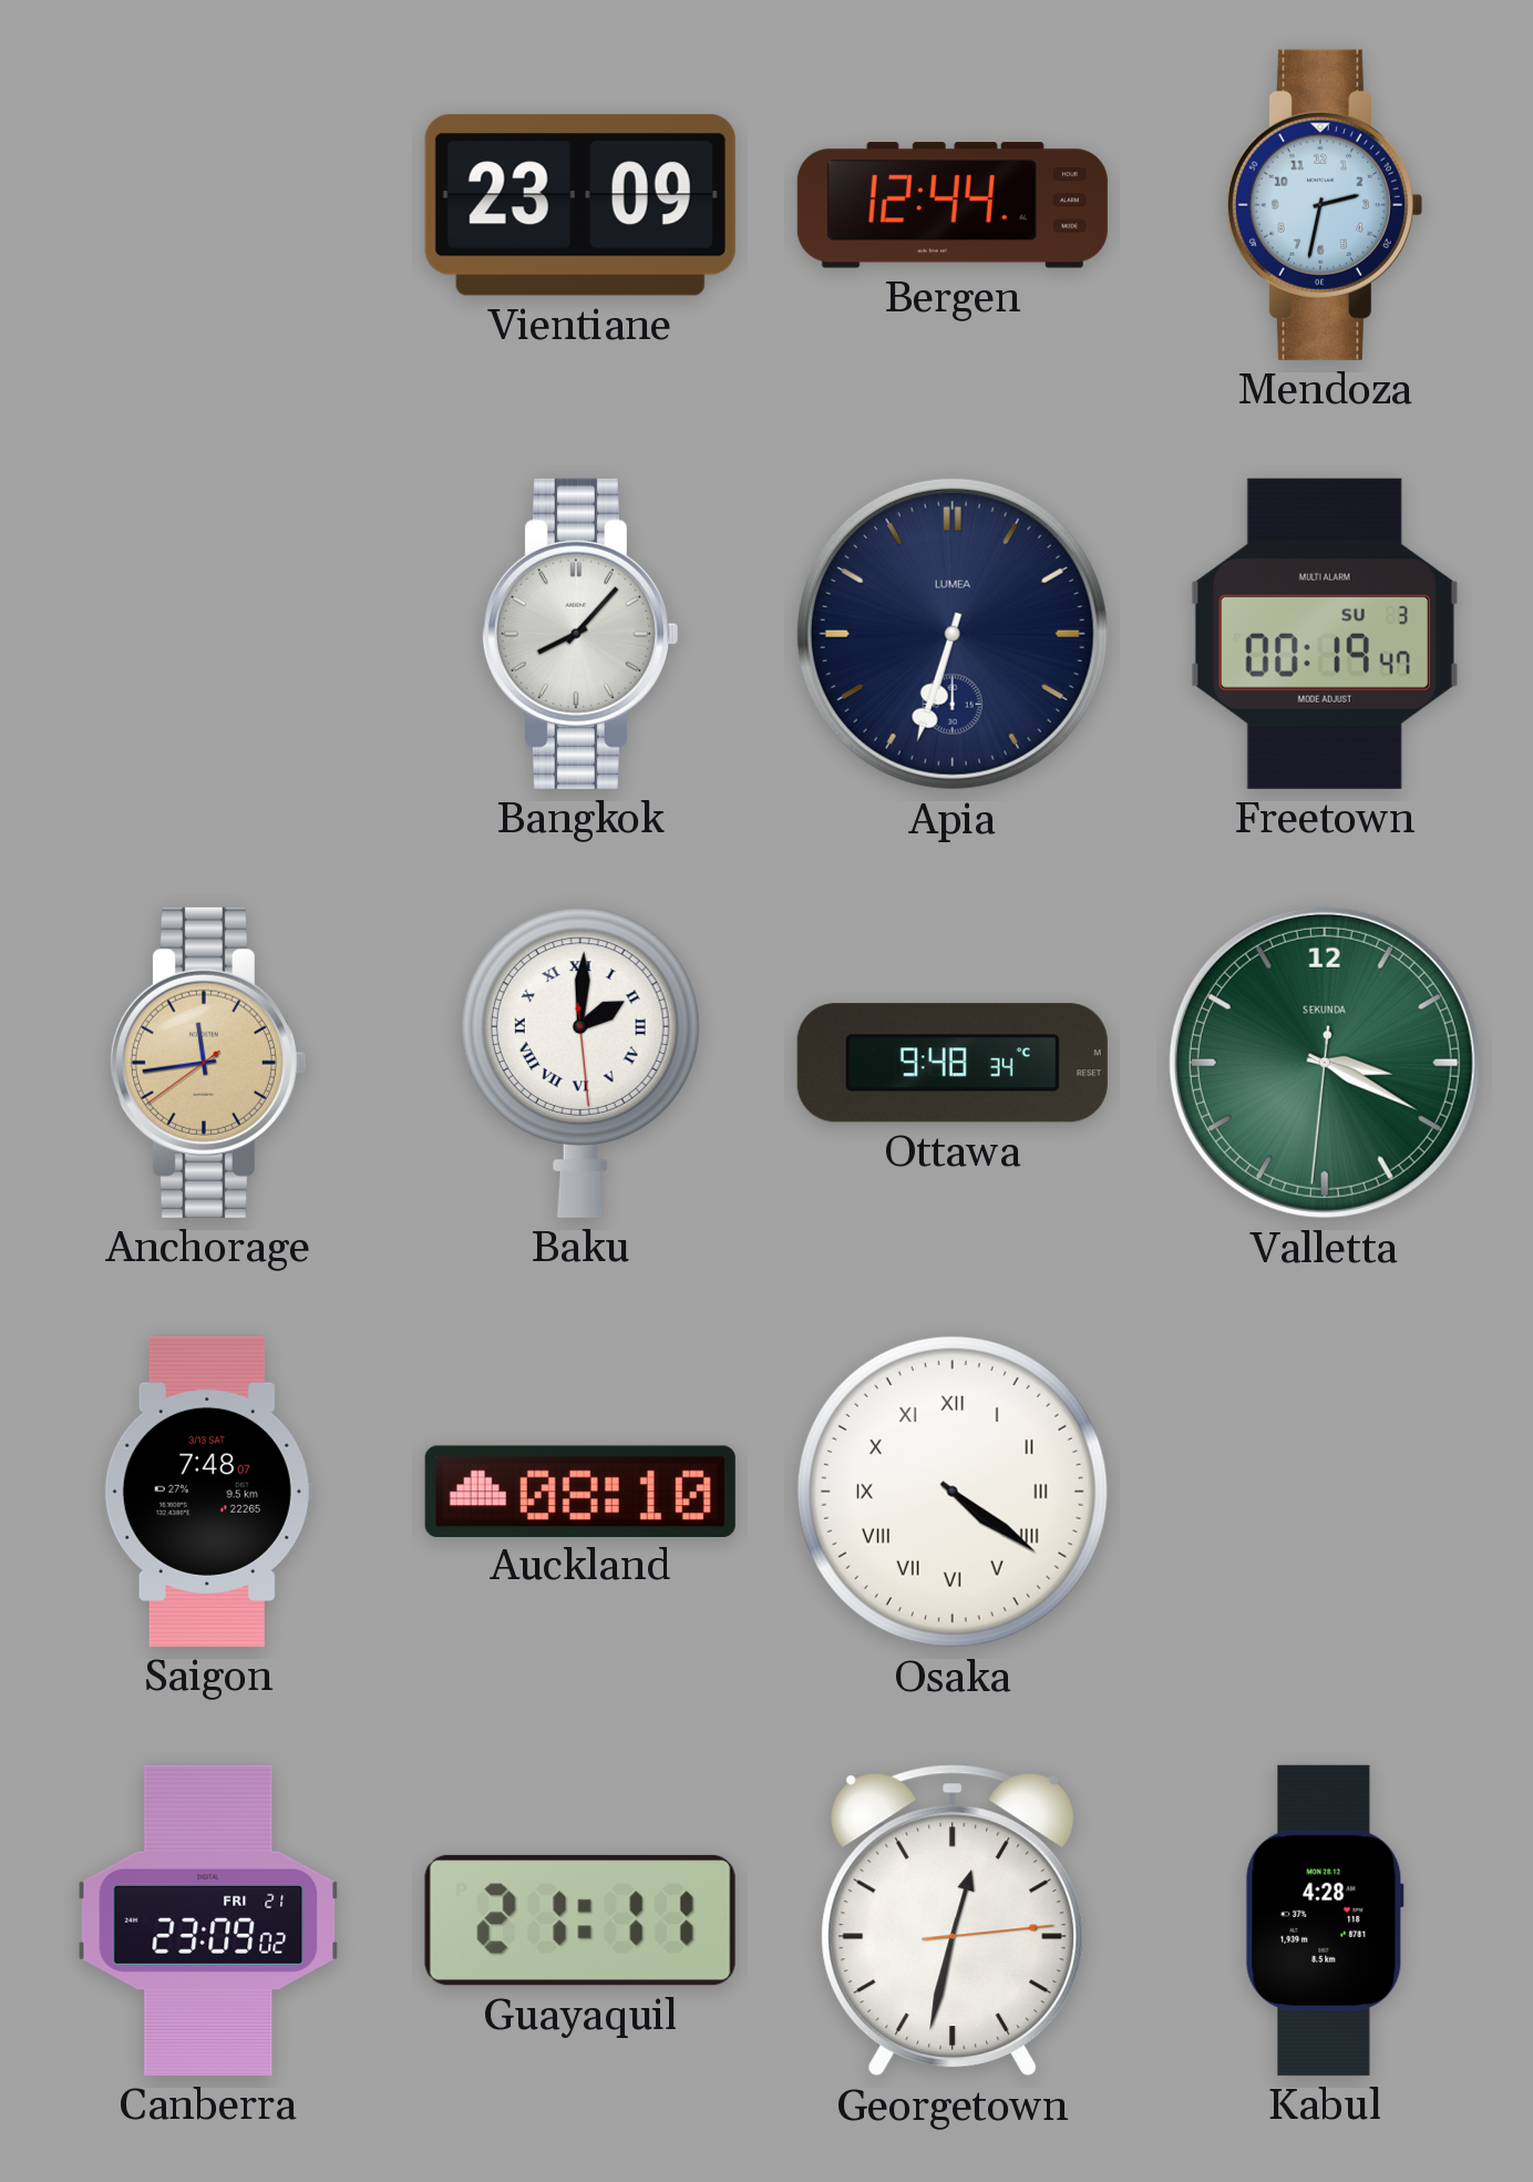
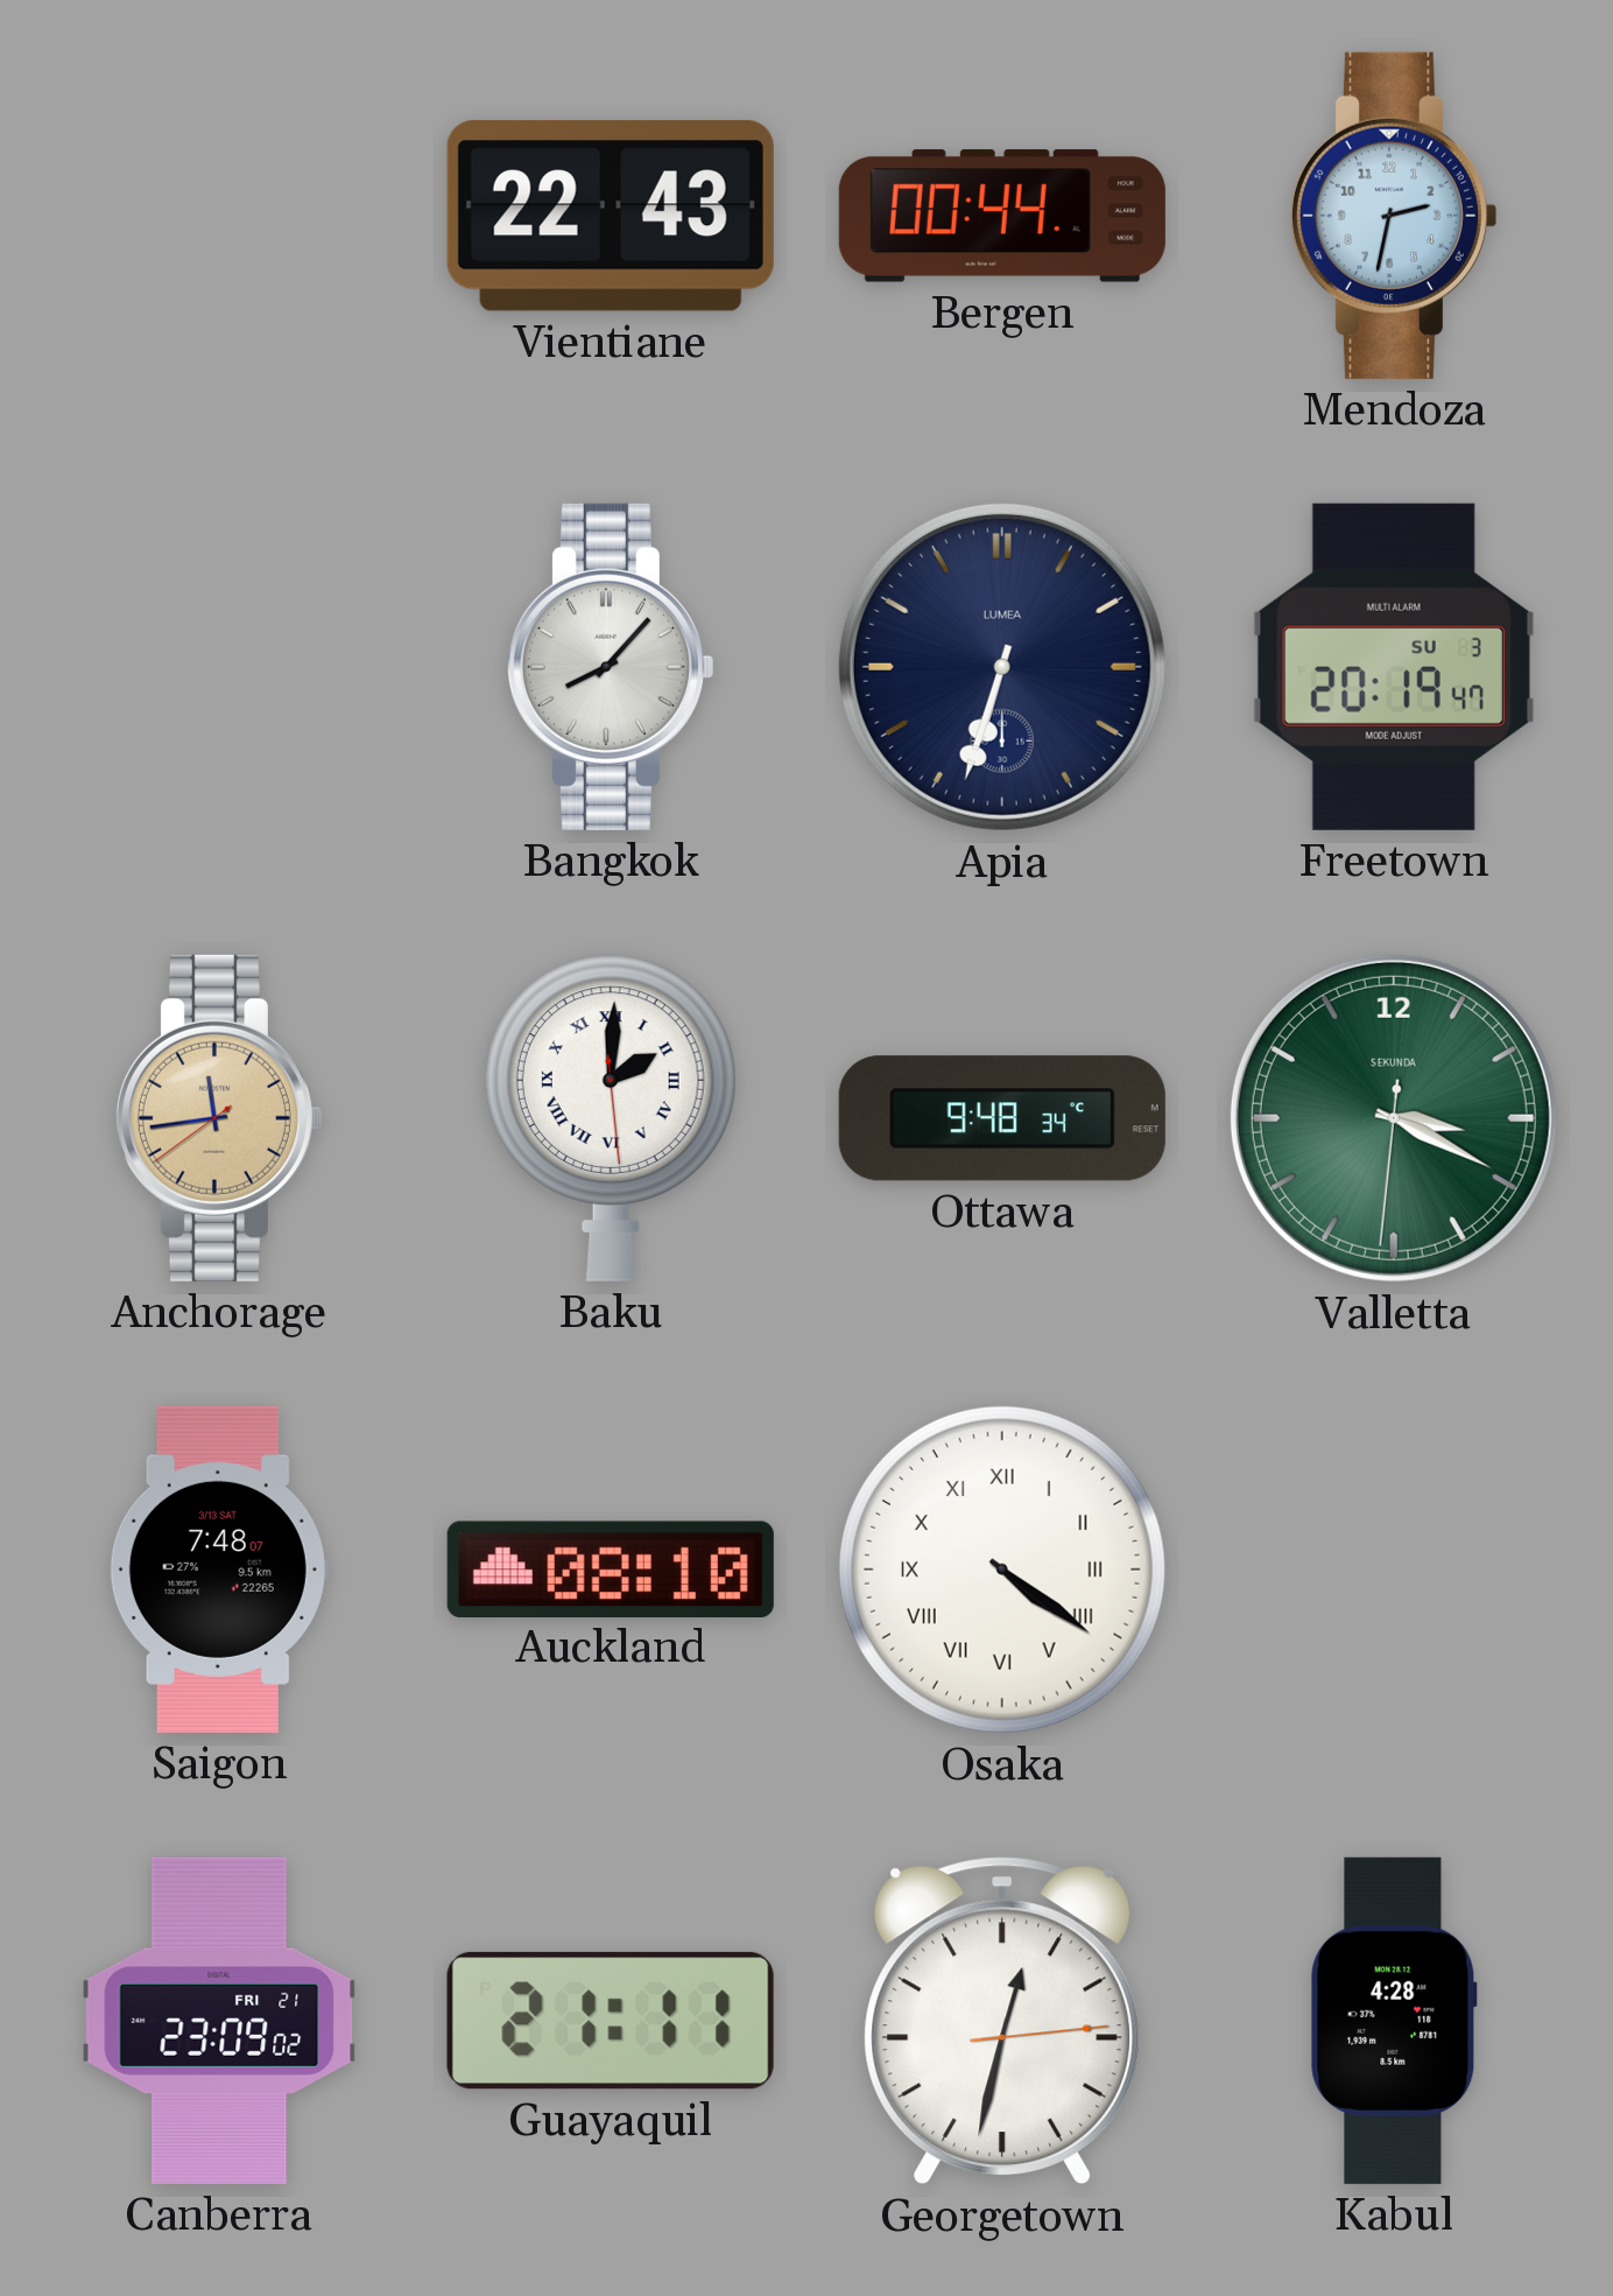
Vientiane: 23:09 -> 22:43
Bergen: 12:44 -> 00:44
Freetown: 00:19 -> 20:19
